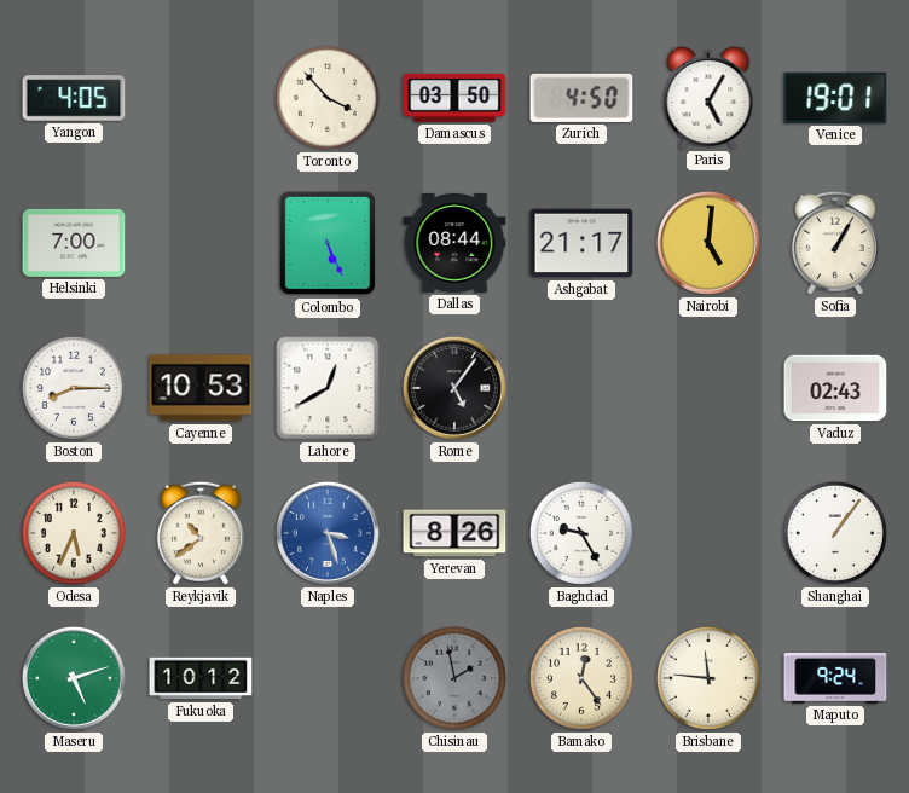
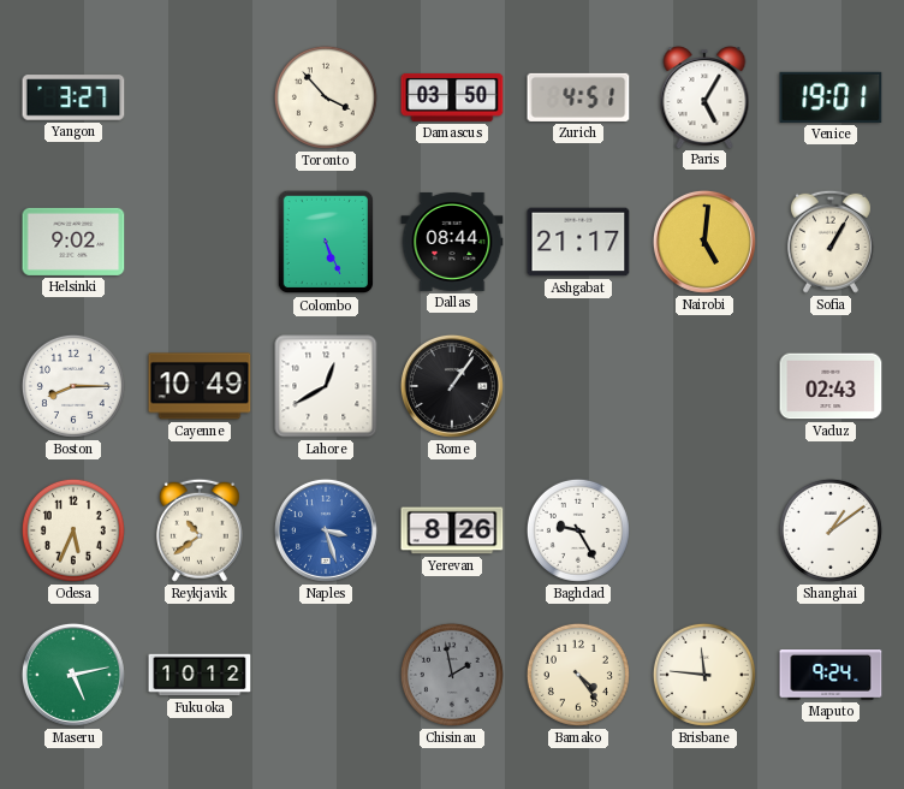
Yangon: 4:05 -> 3:27
Zurich: 4:50 -> 4:51
Helsinki: 7:00 -> 9:02
Cayenne: 10:53 -> 10:49
Rome: 5:06 -> 1:06
Shanghai: 1:06 -> 1:09
Maseru: 5:12 -> 5:13
Bamako: 12:24 -> 4:24
